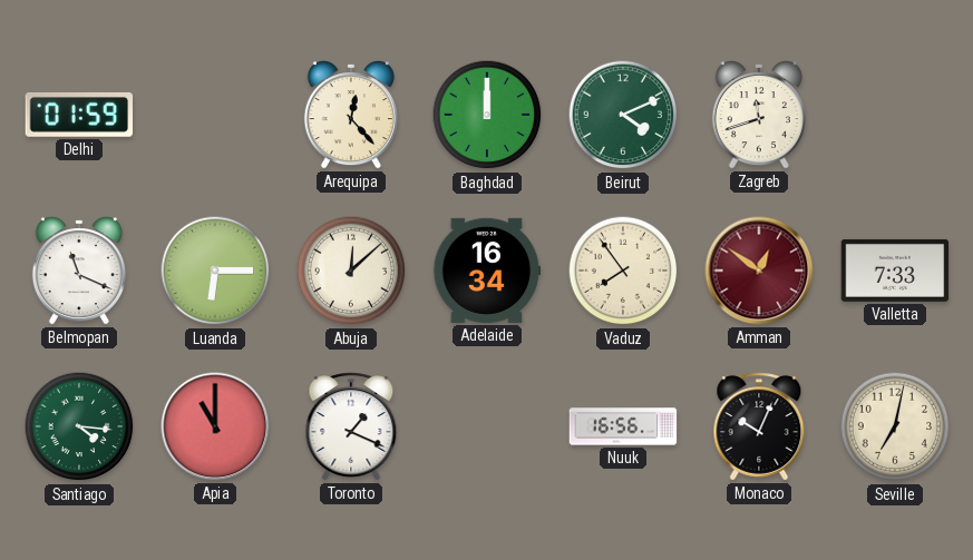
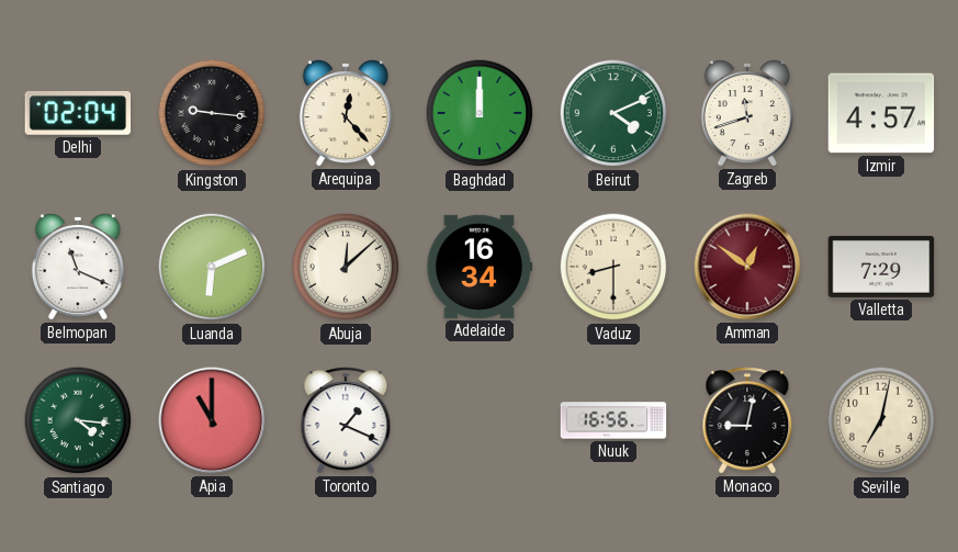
Delhi: 01:59 -> 02:04
Kingston: none -> 9:16
Izmir: none -> 4:57
Luanda: 6:15 -> 6:11
Vaduz: 7:54 -> 8:30
Valletta: 7:33 -> 7:29
Monaco: 10:04 -> 9:02
